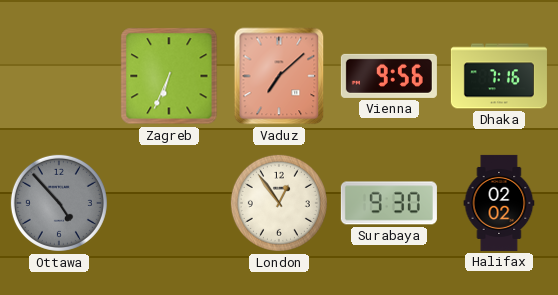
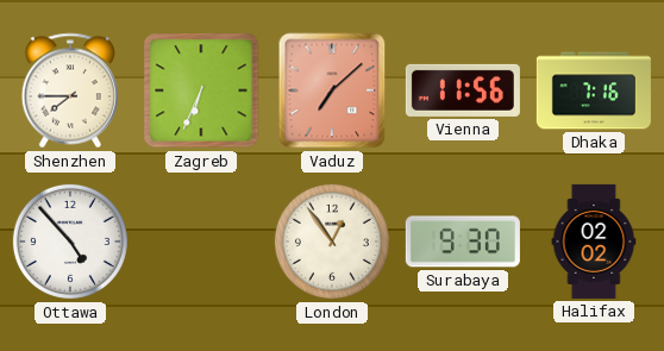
Shenzhen: none -> 7:45
Vienna: 9:56 -> 11:56
Ottawa dial: grey -> white
